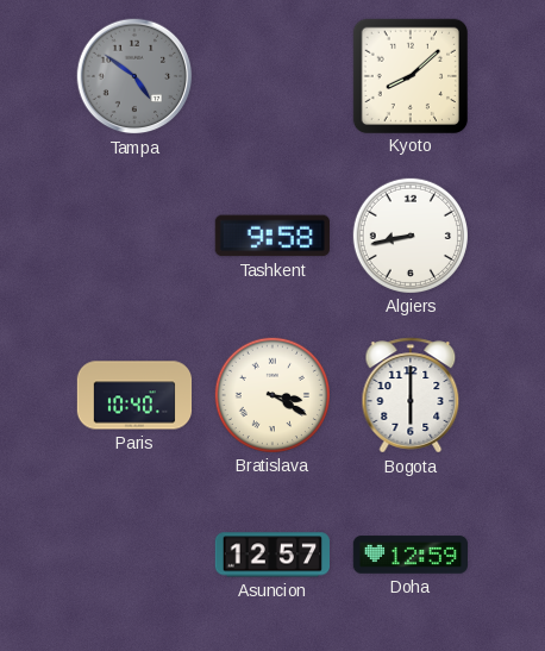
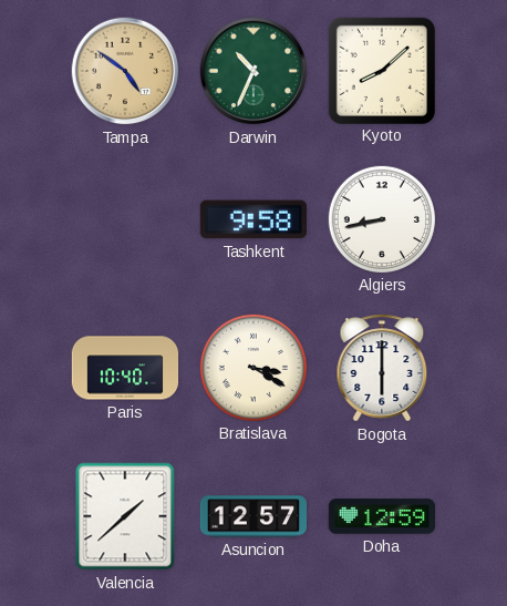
Tampa dial: grey -> champagne
Darwin: none -> 10:34
Valencia: none -> 1:38
